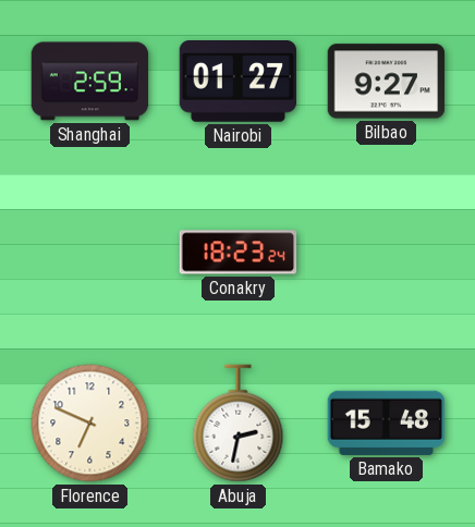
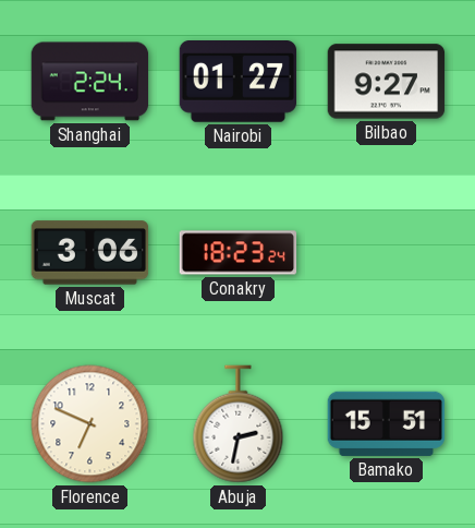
Shanghai: 2:59 -> 2:24
Muscat: none -> 3:06
Bamako: 15:48 -> 15:51
